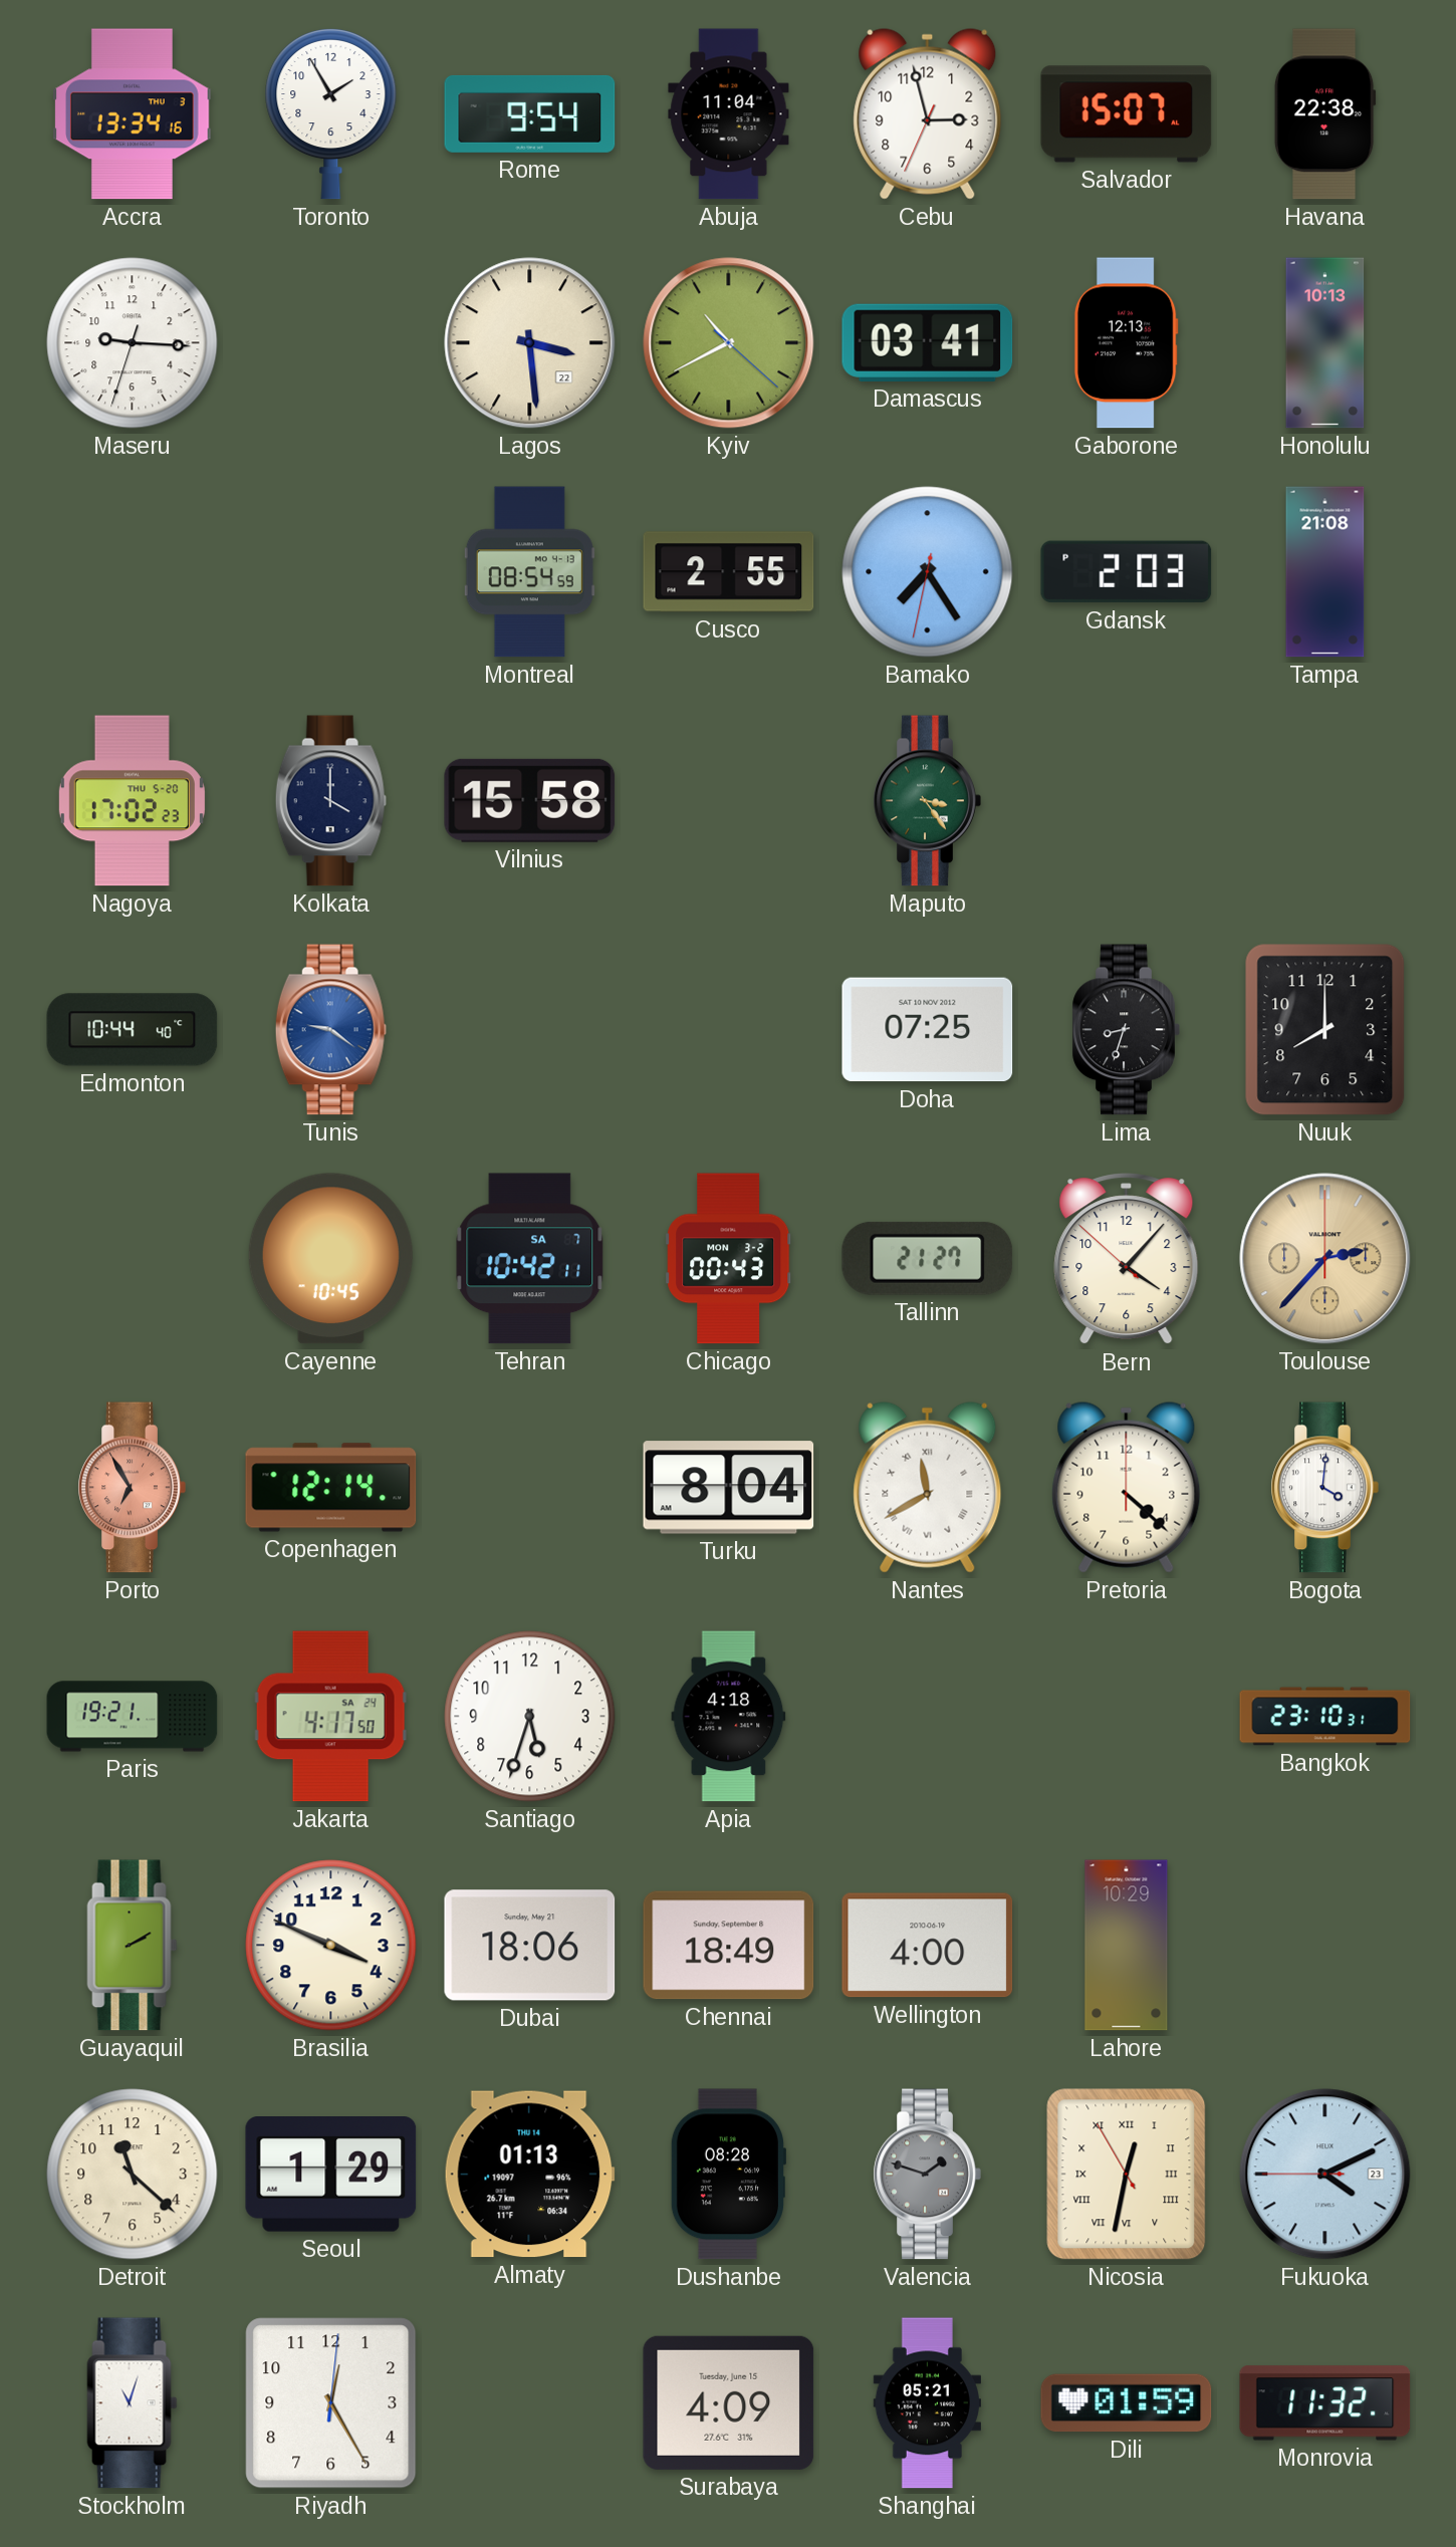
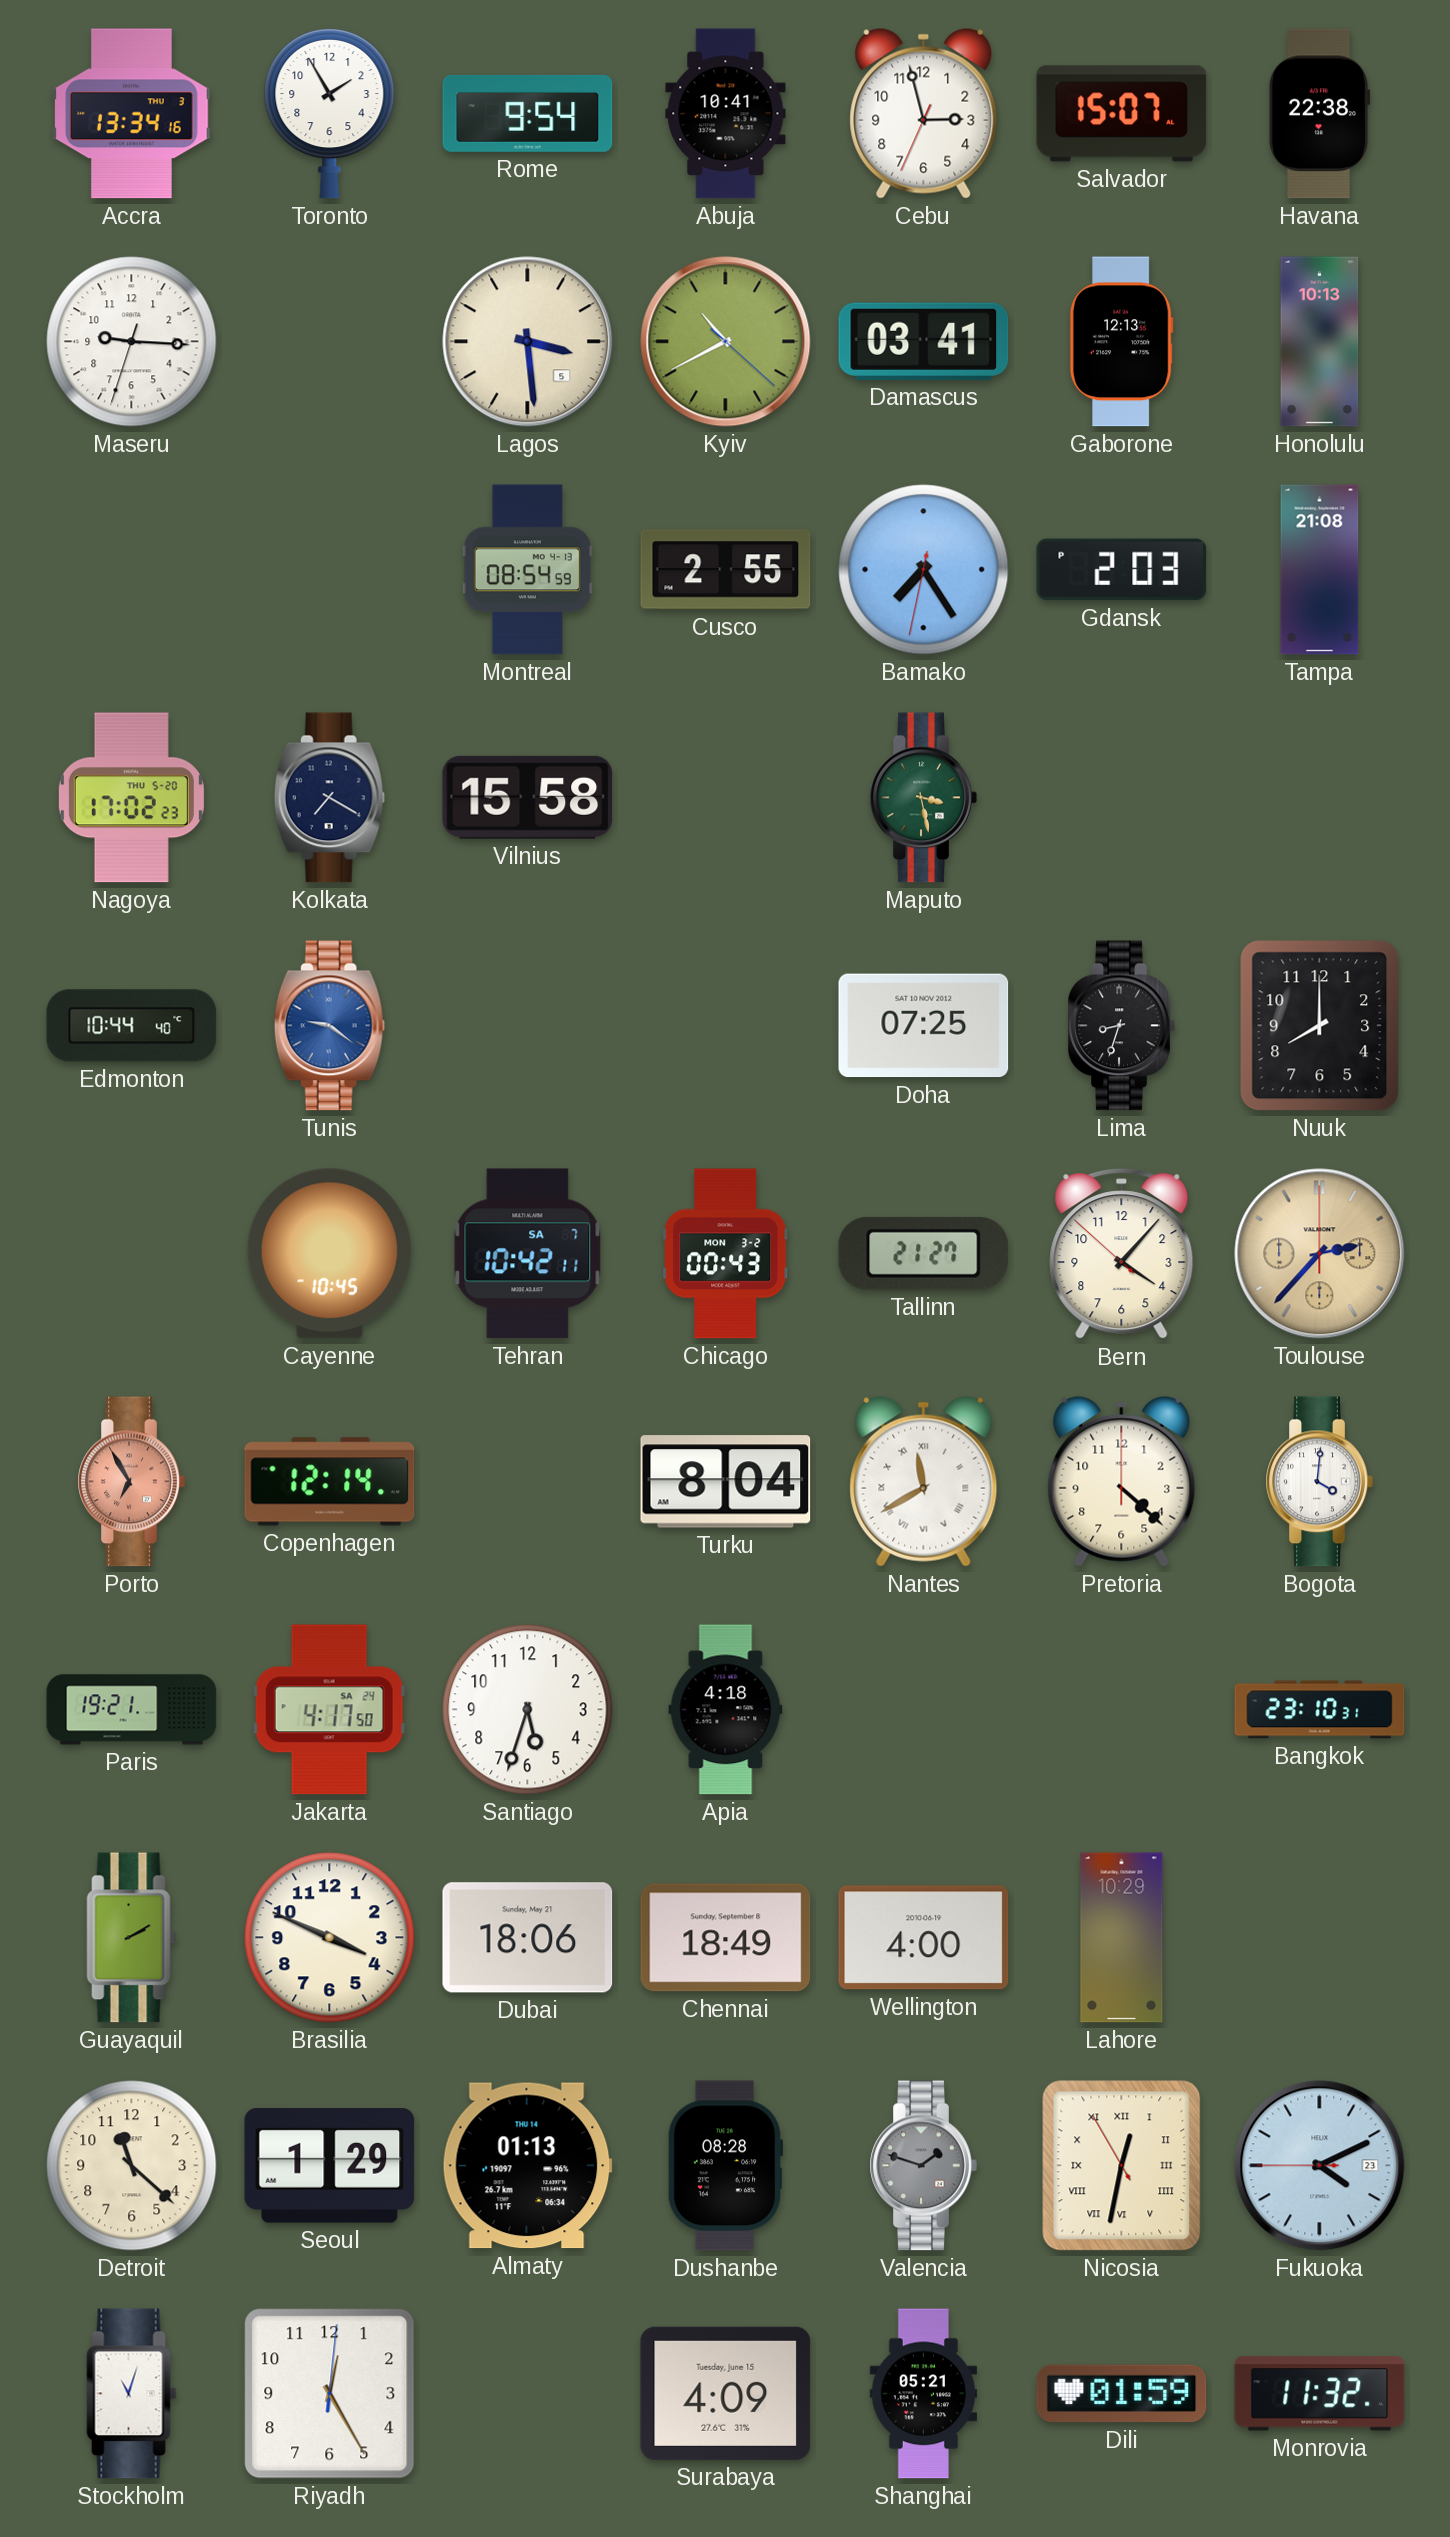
Abuja: 11:04 -> 10:41
Lagos date: 22 -> 5
Kolkata: 4:00 -> 7:20
Maputo: 3:24 -> 3:28
